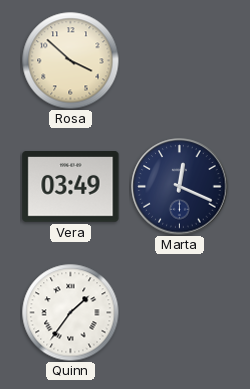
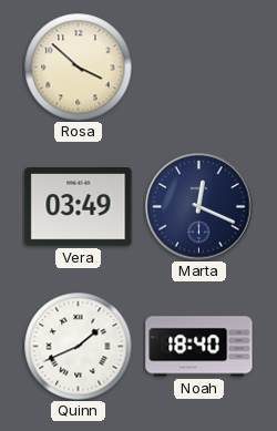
Quinn: 1:36 -> 1:41
Noah: none -> 18:40
